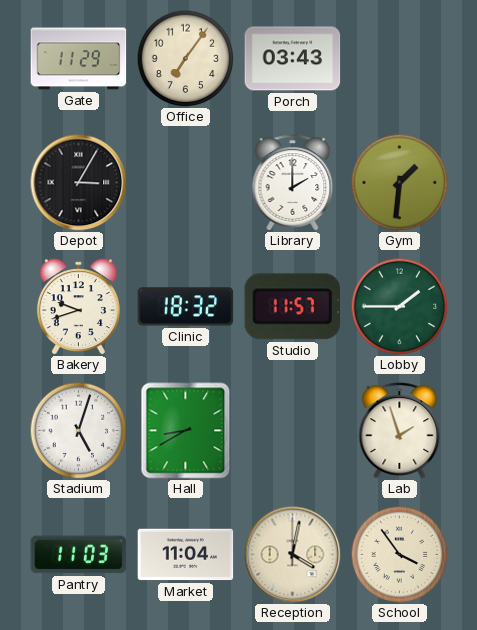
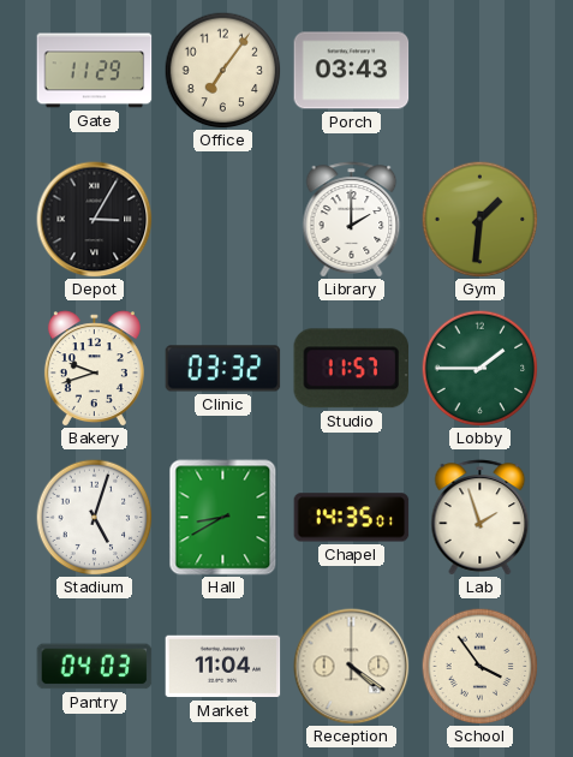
Clinic: 18:32 -> 03:32
Chapel: none -> 14:35
Pantry: 11:03 -> 04:03
Reception: 4:02 -> 4:21
